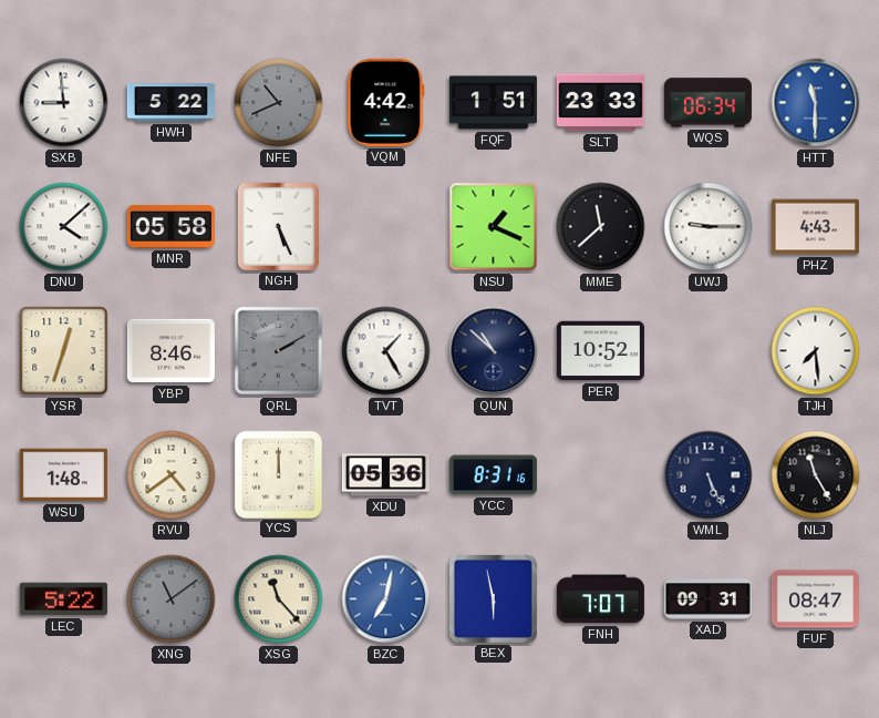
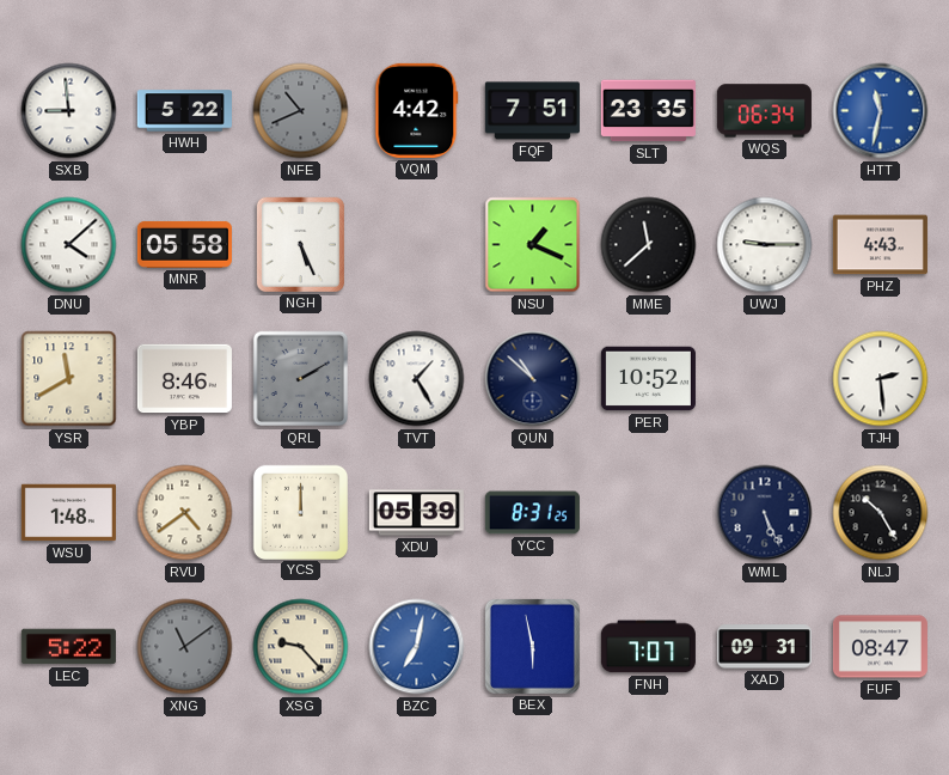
FQF: 1:51 -> 7:51
SLT: 23:33 -> 23:35
HTT: 11:30 -> 11:32
YSR: 12:33 -> 11:40
TJH: 7:29 -> 2:29
XDU: 05:36 -> 05:39
YCC: 8:31:16 -> 8:31:25
NLJ: 11:25 -> 10:25
XSG: 11:23 -> 9:23
